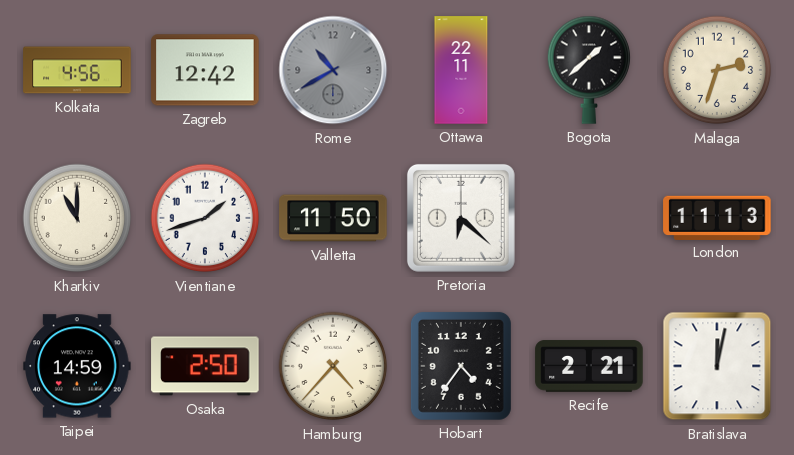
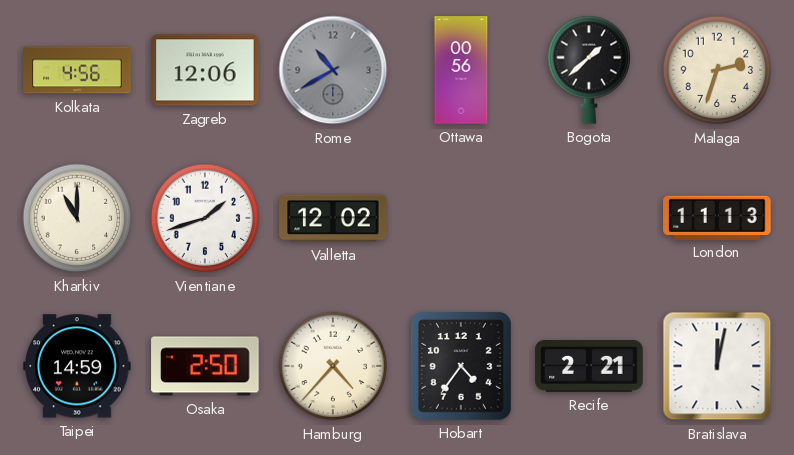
Zagreb: 12:42 -> 12:06
Ottawa: 22:11 -> 00:56
Valletta: 11:50 -> 12:02
Pretoria: 6:22 -> none
